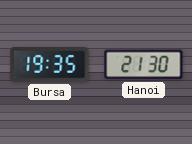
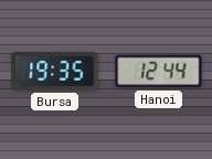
Hanoi: 21:30 -> 12:44
